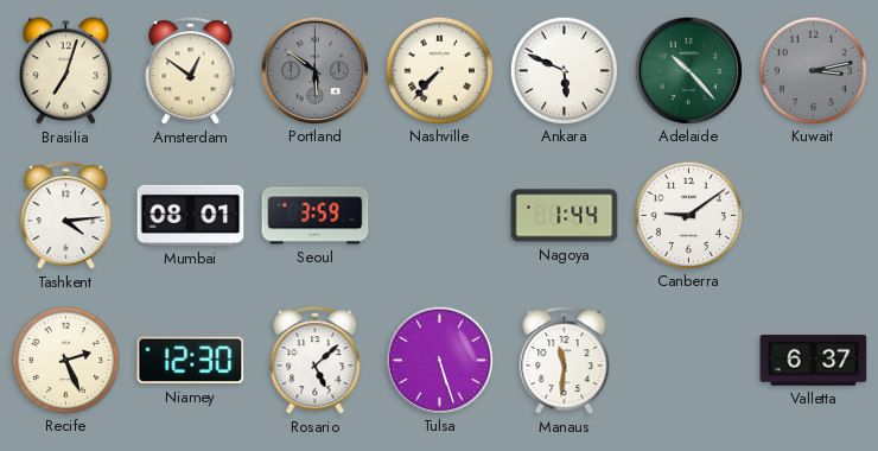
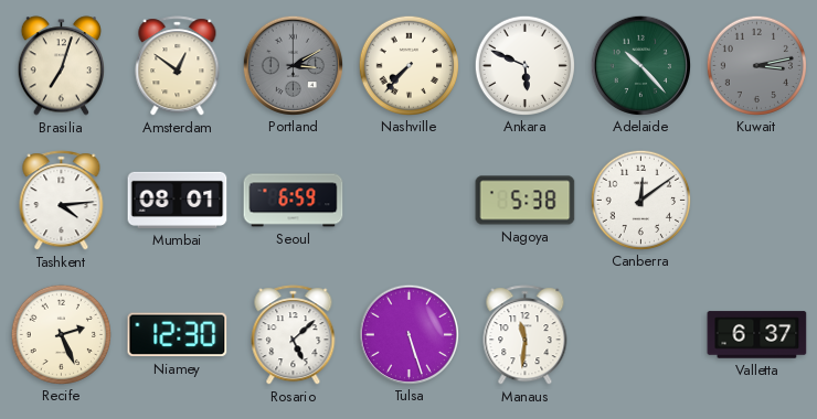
Portland: 5:51 -> 3:10
Seoul: 3:59 -> 6:59
Nagoya: 1:44 -> 5:38
Canberra: 9:09 -> 12:09
